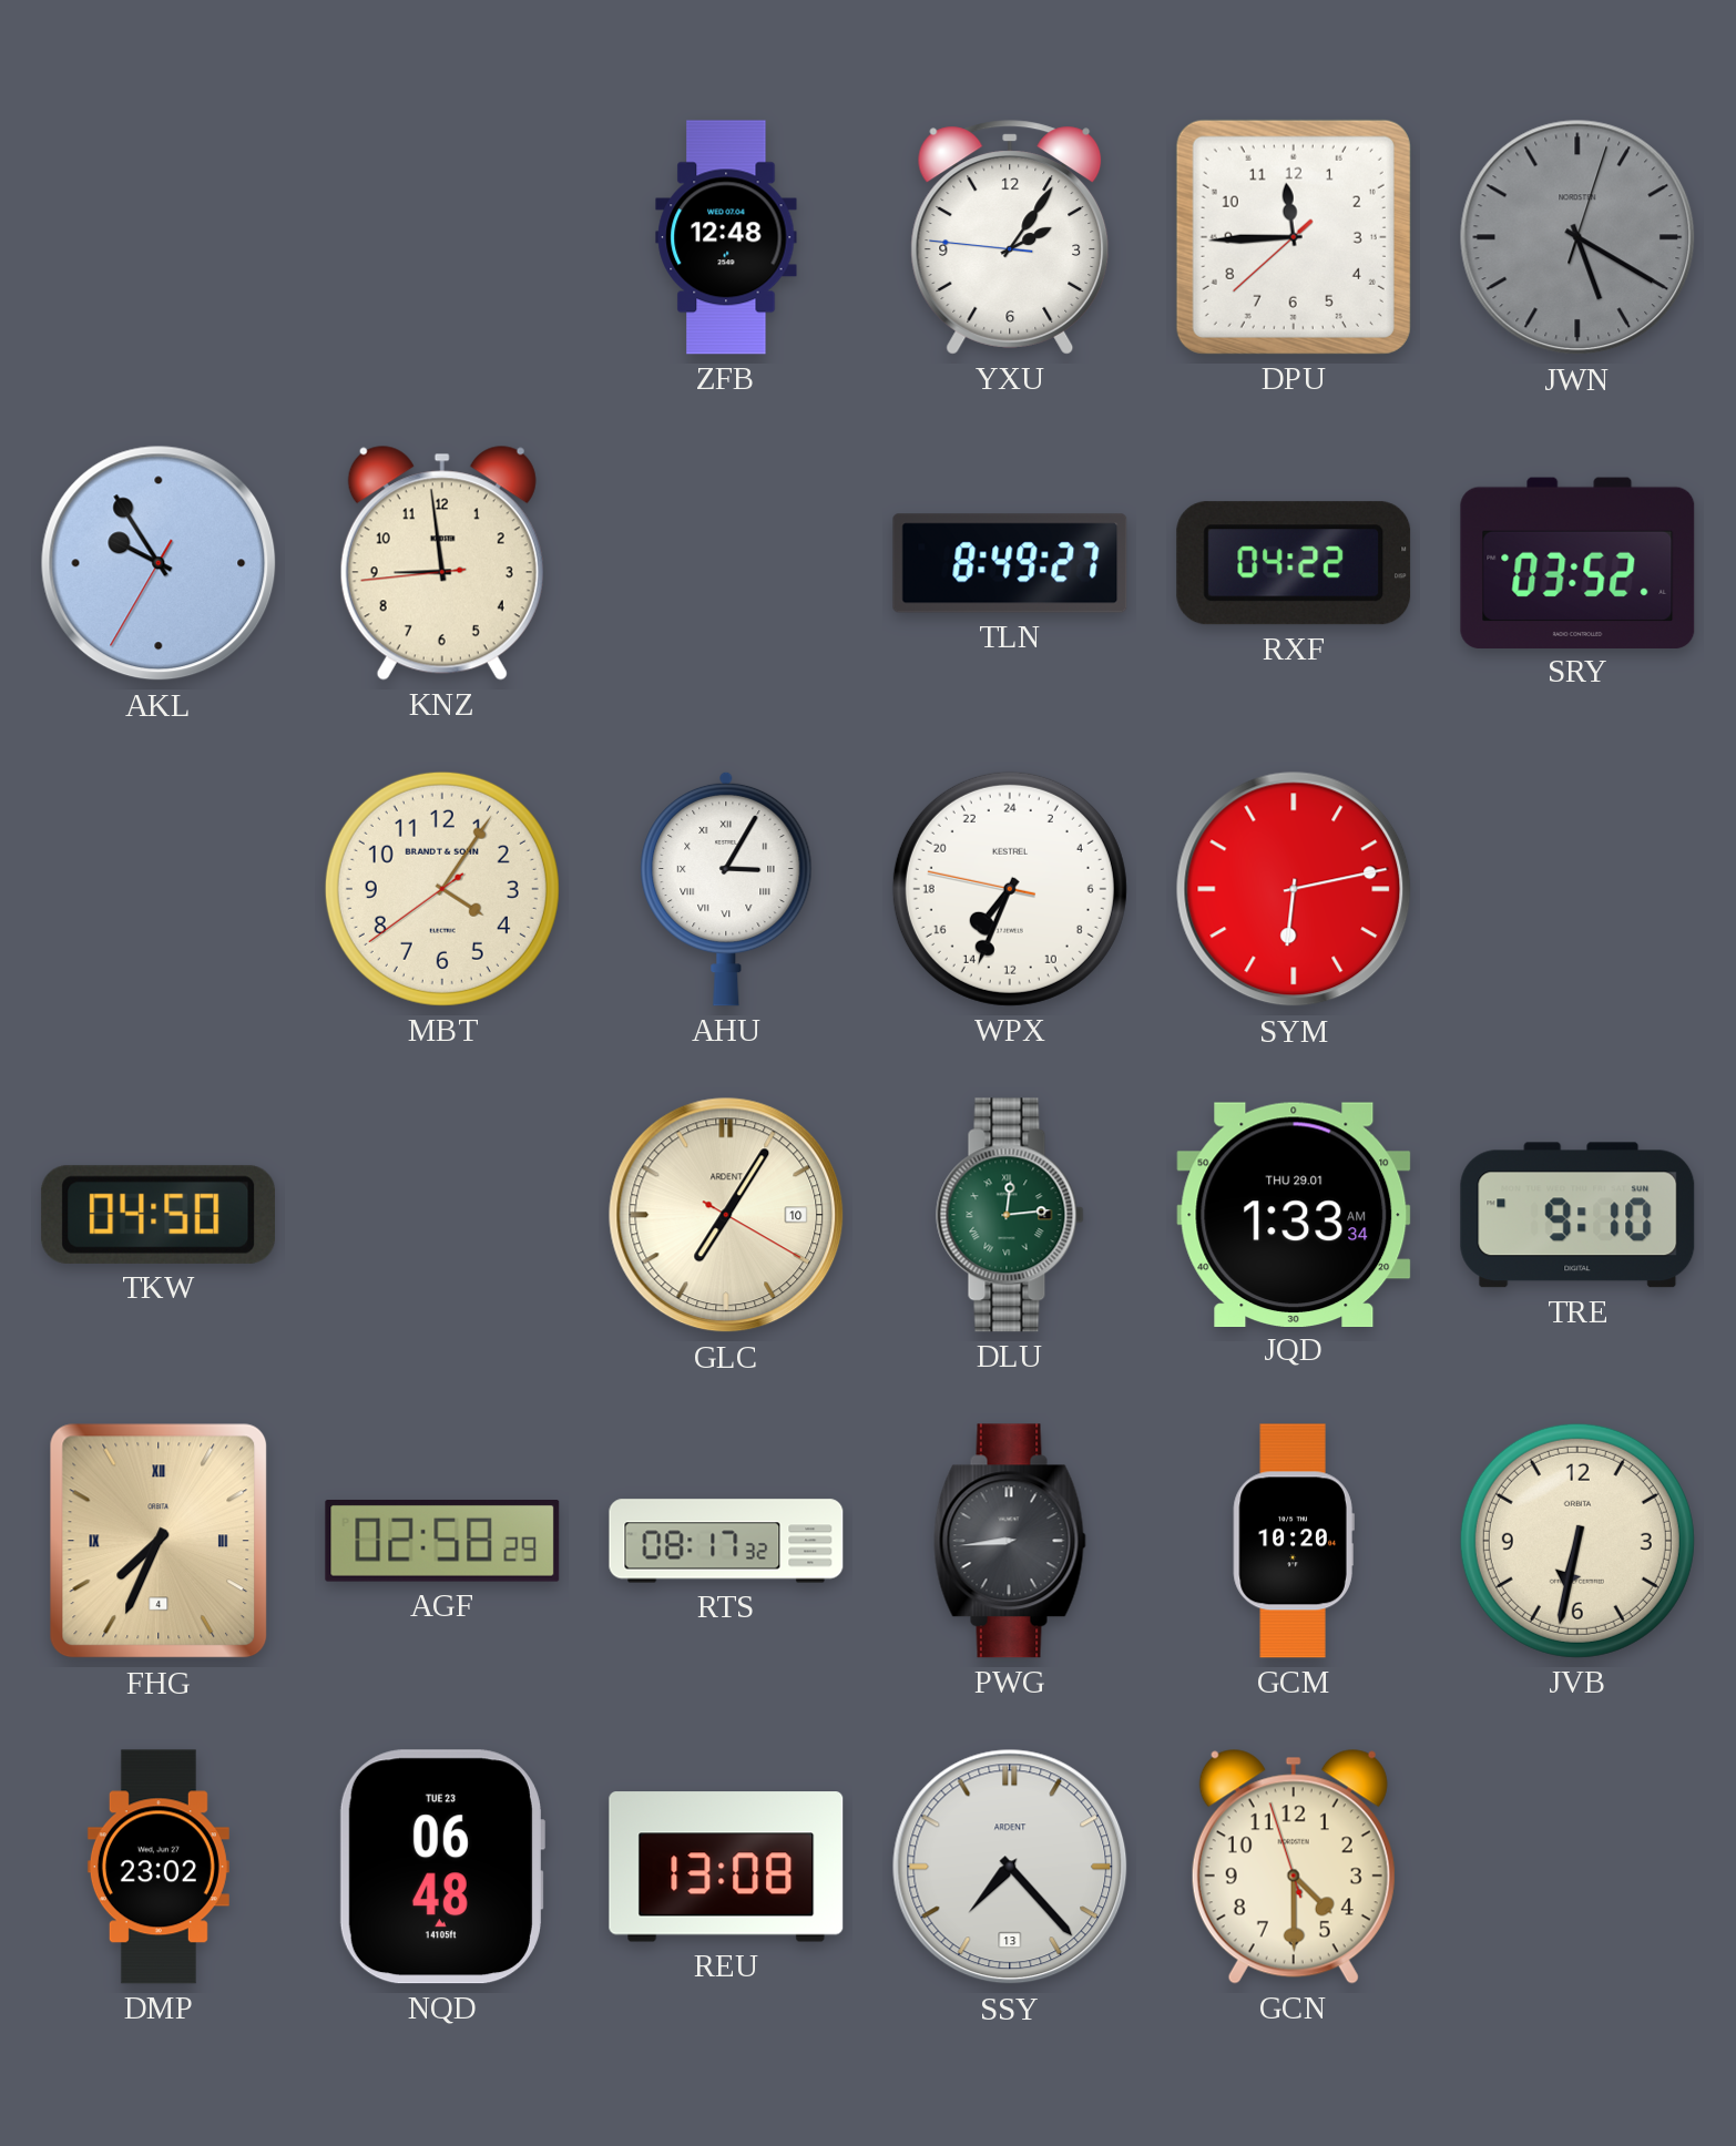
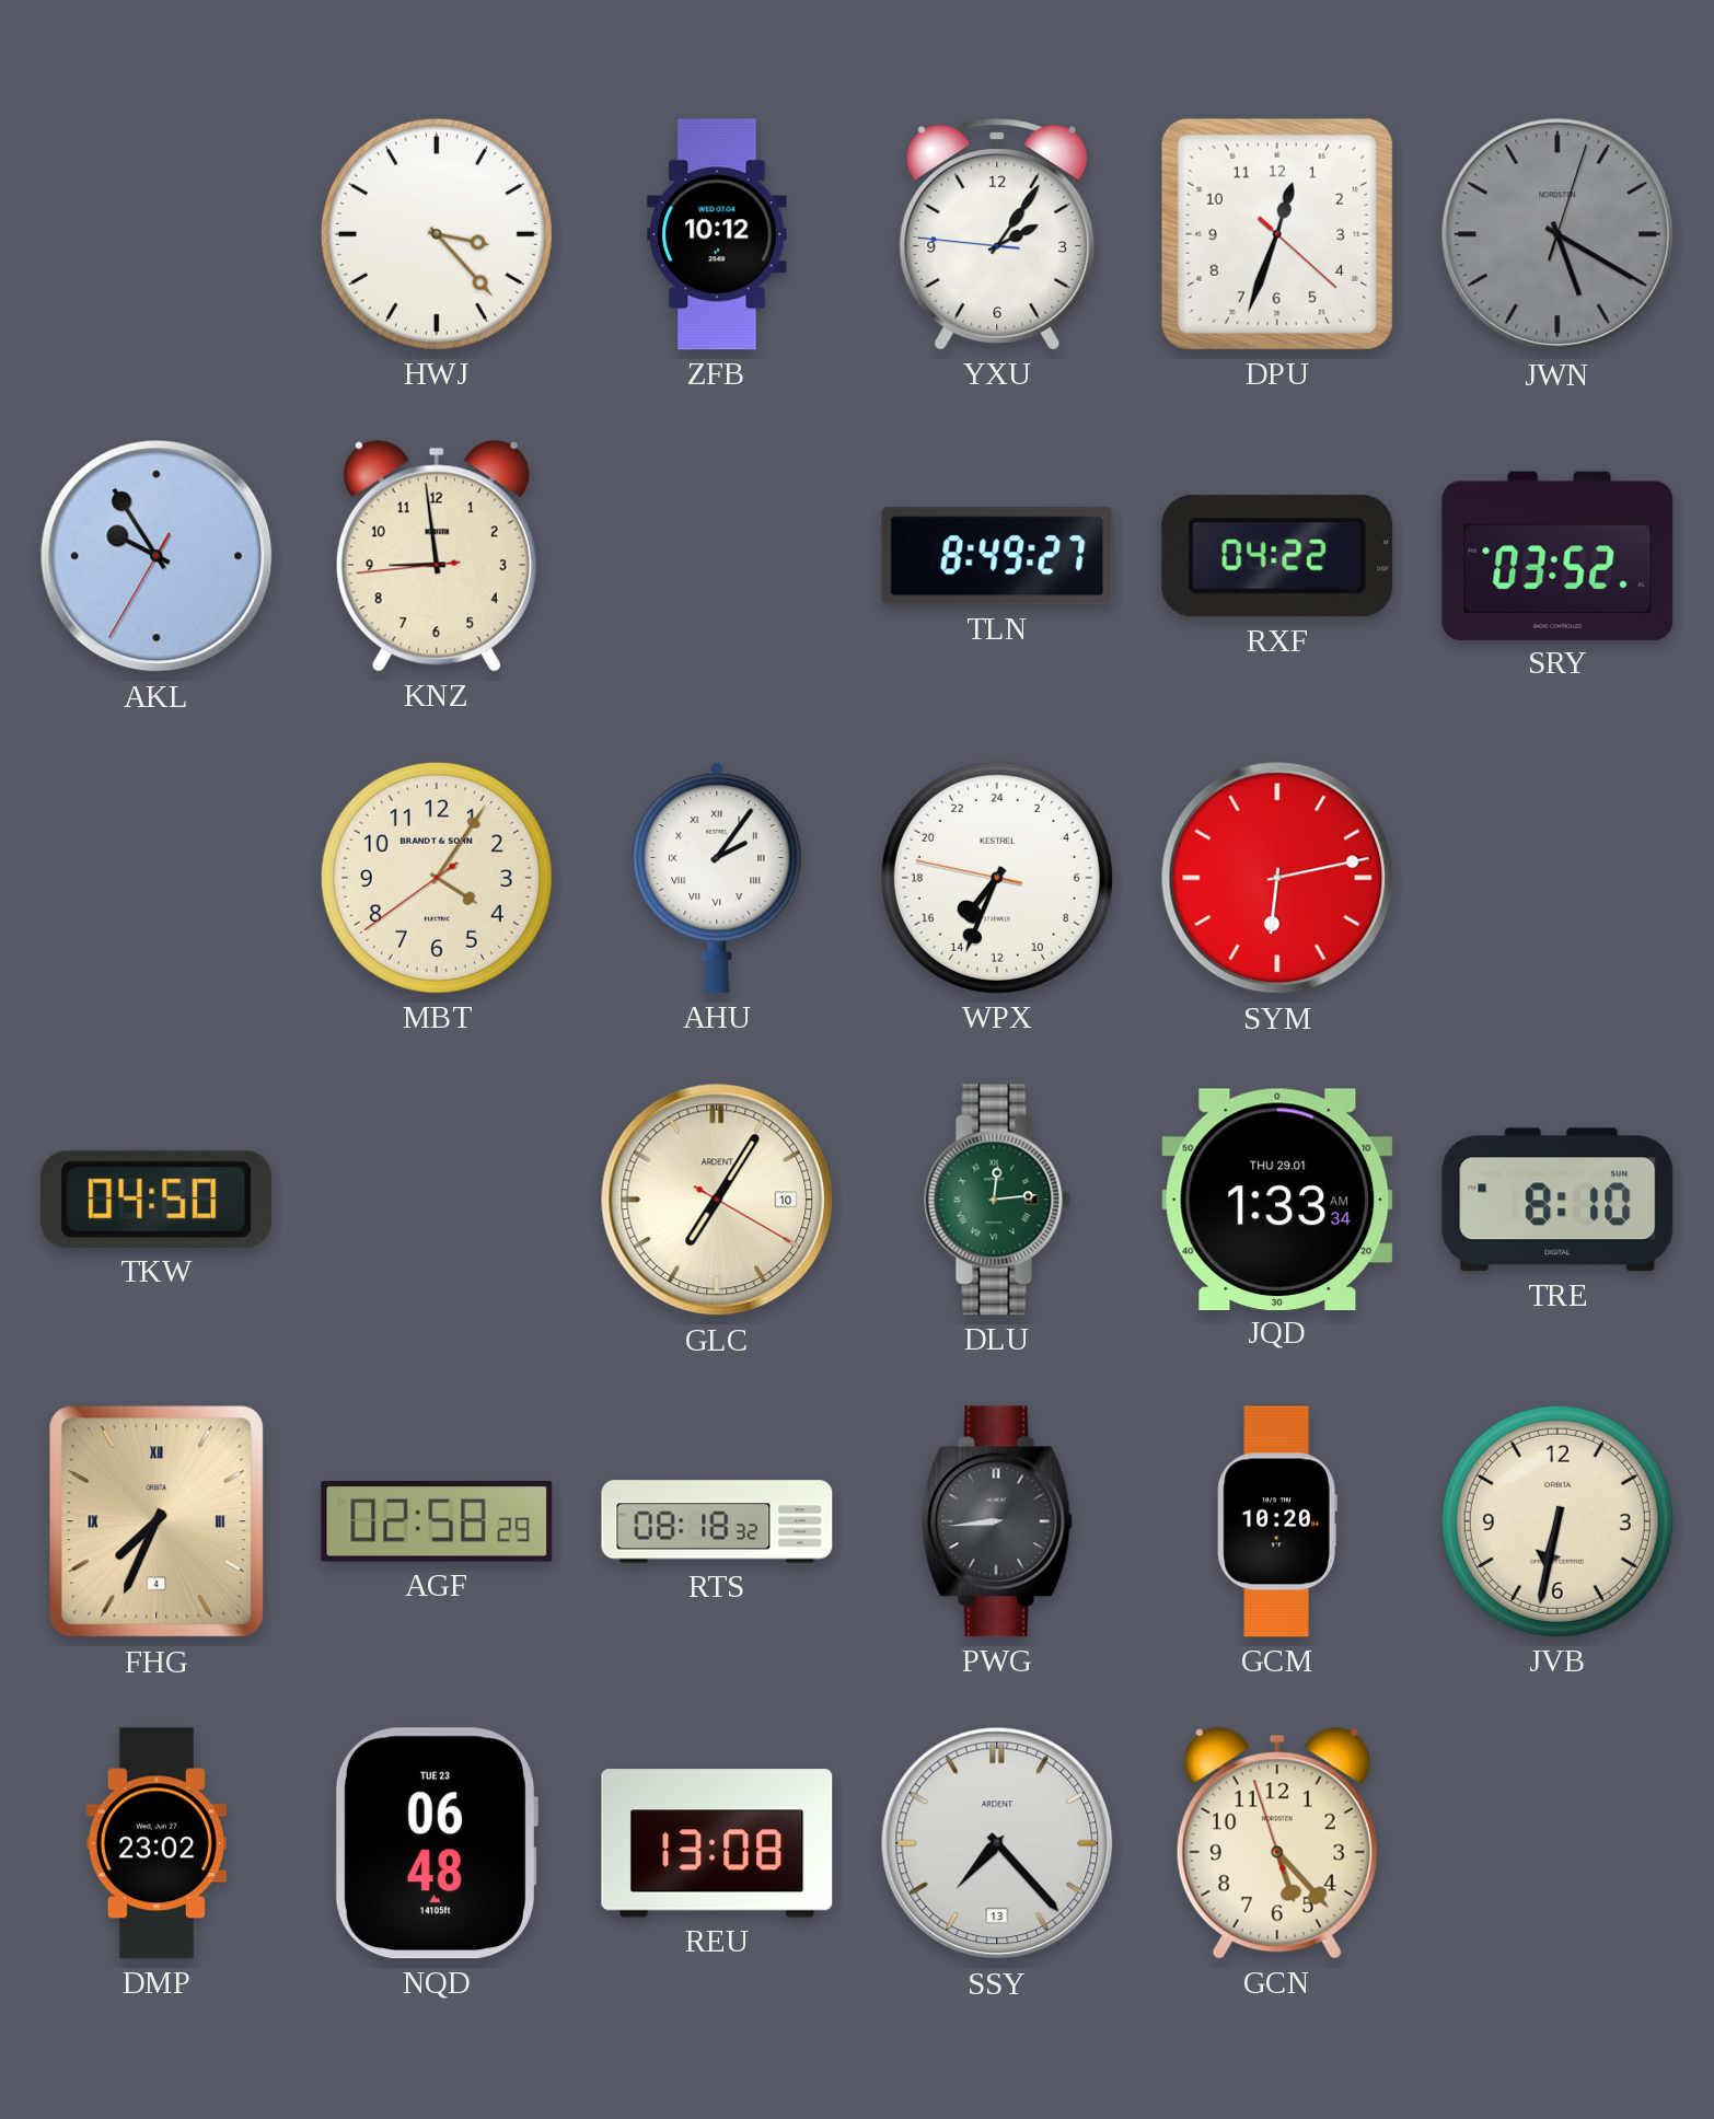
HWJ: none -> 3:23
ZFB: 12:48 -> 10:12
DPU: 11:44 -> 12:33
AHU: 3:05 -> 2:06
TRE: 9:10 -> 8:10
RTS: 08:17 -> 08:18
GCN: 4:29 -> 5:22
